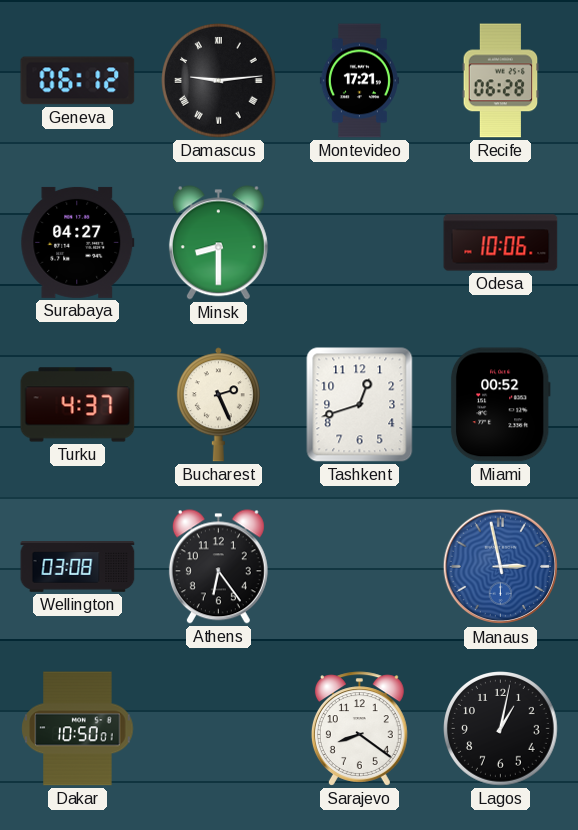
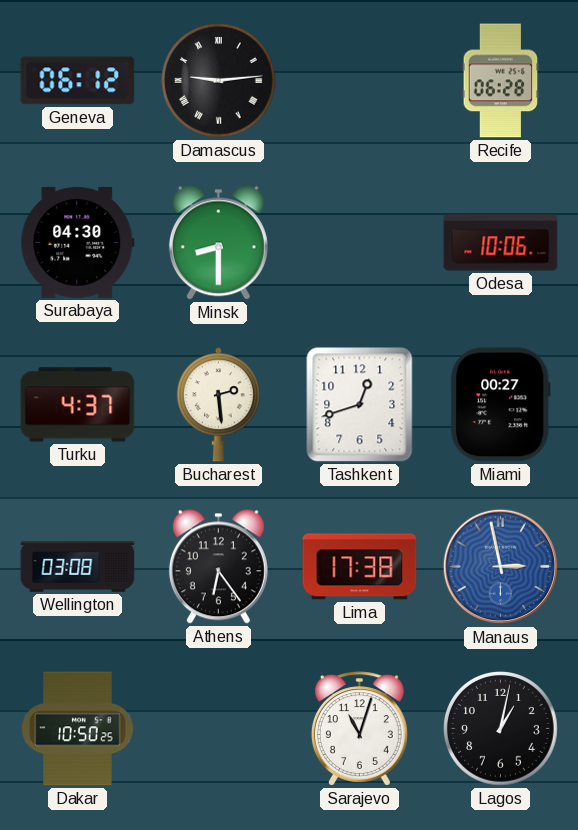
Montevideo: 17:21 -> none
Surabaya: 04:27 -> 04:30
Bucharest: 2:26 -> 2:29
Miami: 00:52 -> 00:27
Lima: none -> 17:38
Dakar: 10:50:01 -> 10:50:25
Sarajevo: 8:21 -> 11:03
